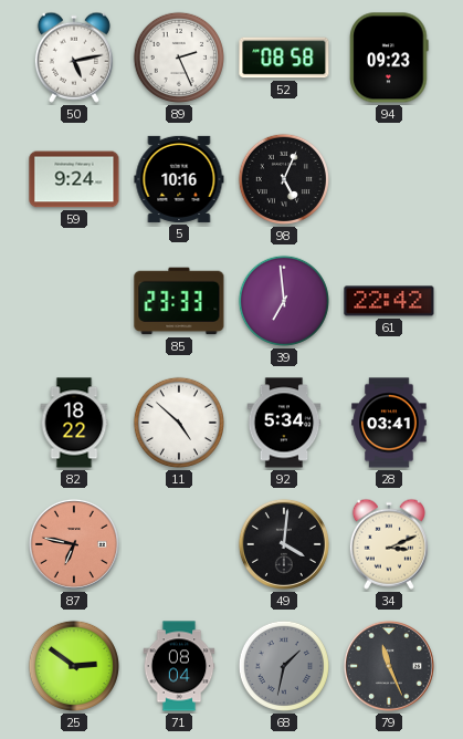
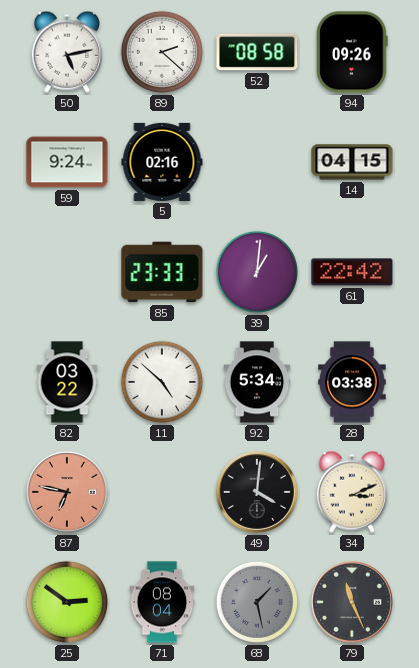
89: 2:26 -> 2:22
94: 09:23 -> 09:26
5: 10:16 -> 02:16
98: 5:04 -> none
14: none -> 04:15
39: 6:59 -> 1:01
82: 18:22 -> 03:22
28: 03:41 -> 03:38
68: 1:32 -> 1:28
